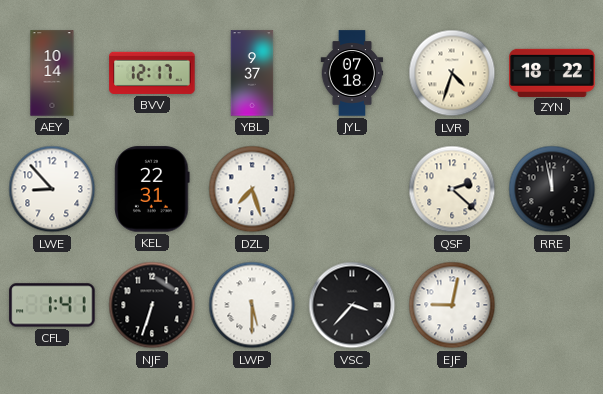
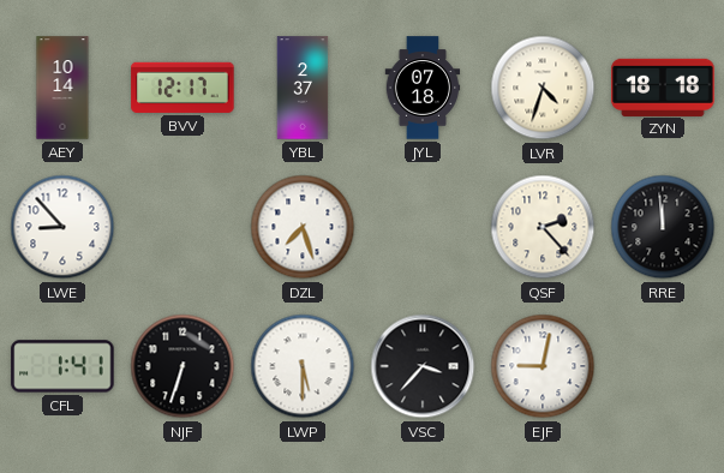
YBL: 9:37 -> 2:37
ZYN: 18:22 -> 18:18
KEL: 22:31 -> none
QSF: 2:22 -> 2:23
RRE: 11:58 -> 11:59
